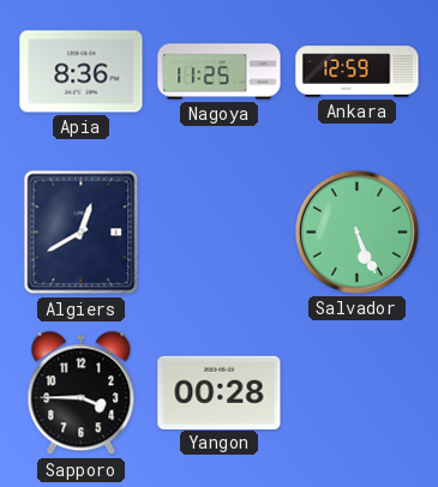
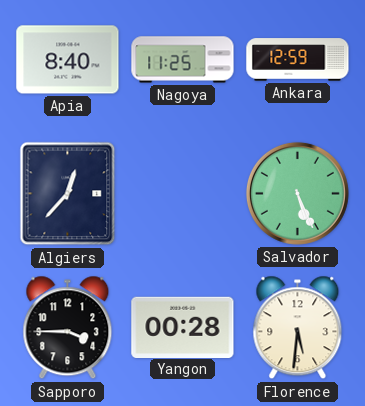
Apia: 8:36 -> 8:40
Algiers: 12:40 -> 12:37
Florence: none -> 5:31
